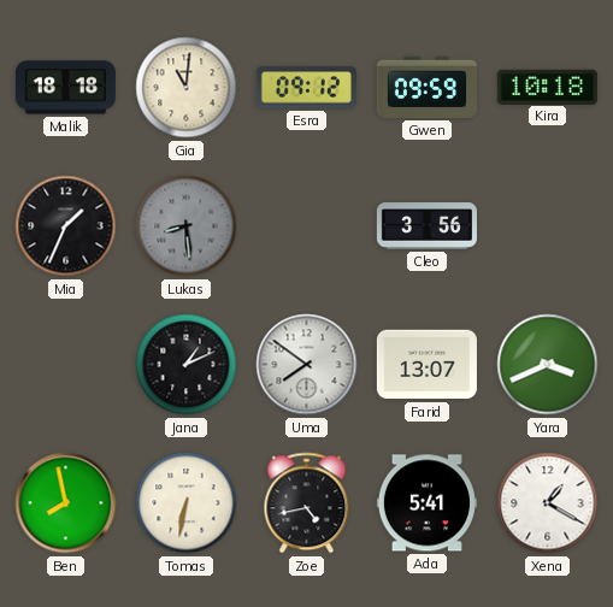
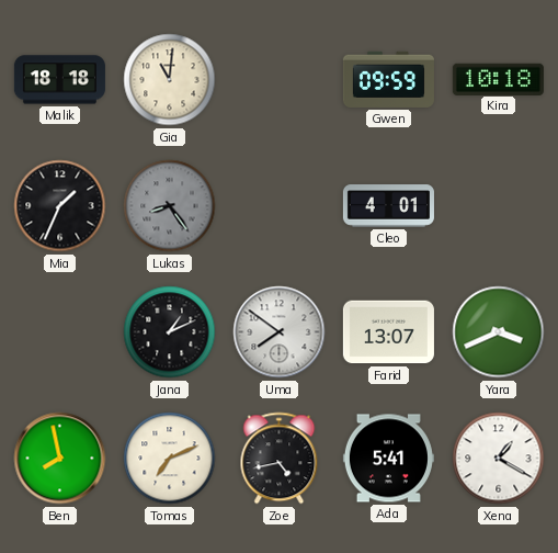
Esra: 09:12 -> none
Lukas: 8:29 -> 8:24
Cleo: 3:56 -> 4:01
Tomas: 6:32 -> 7:11
